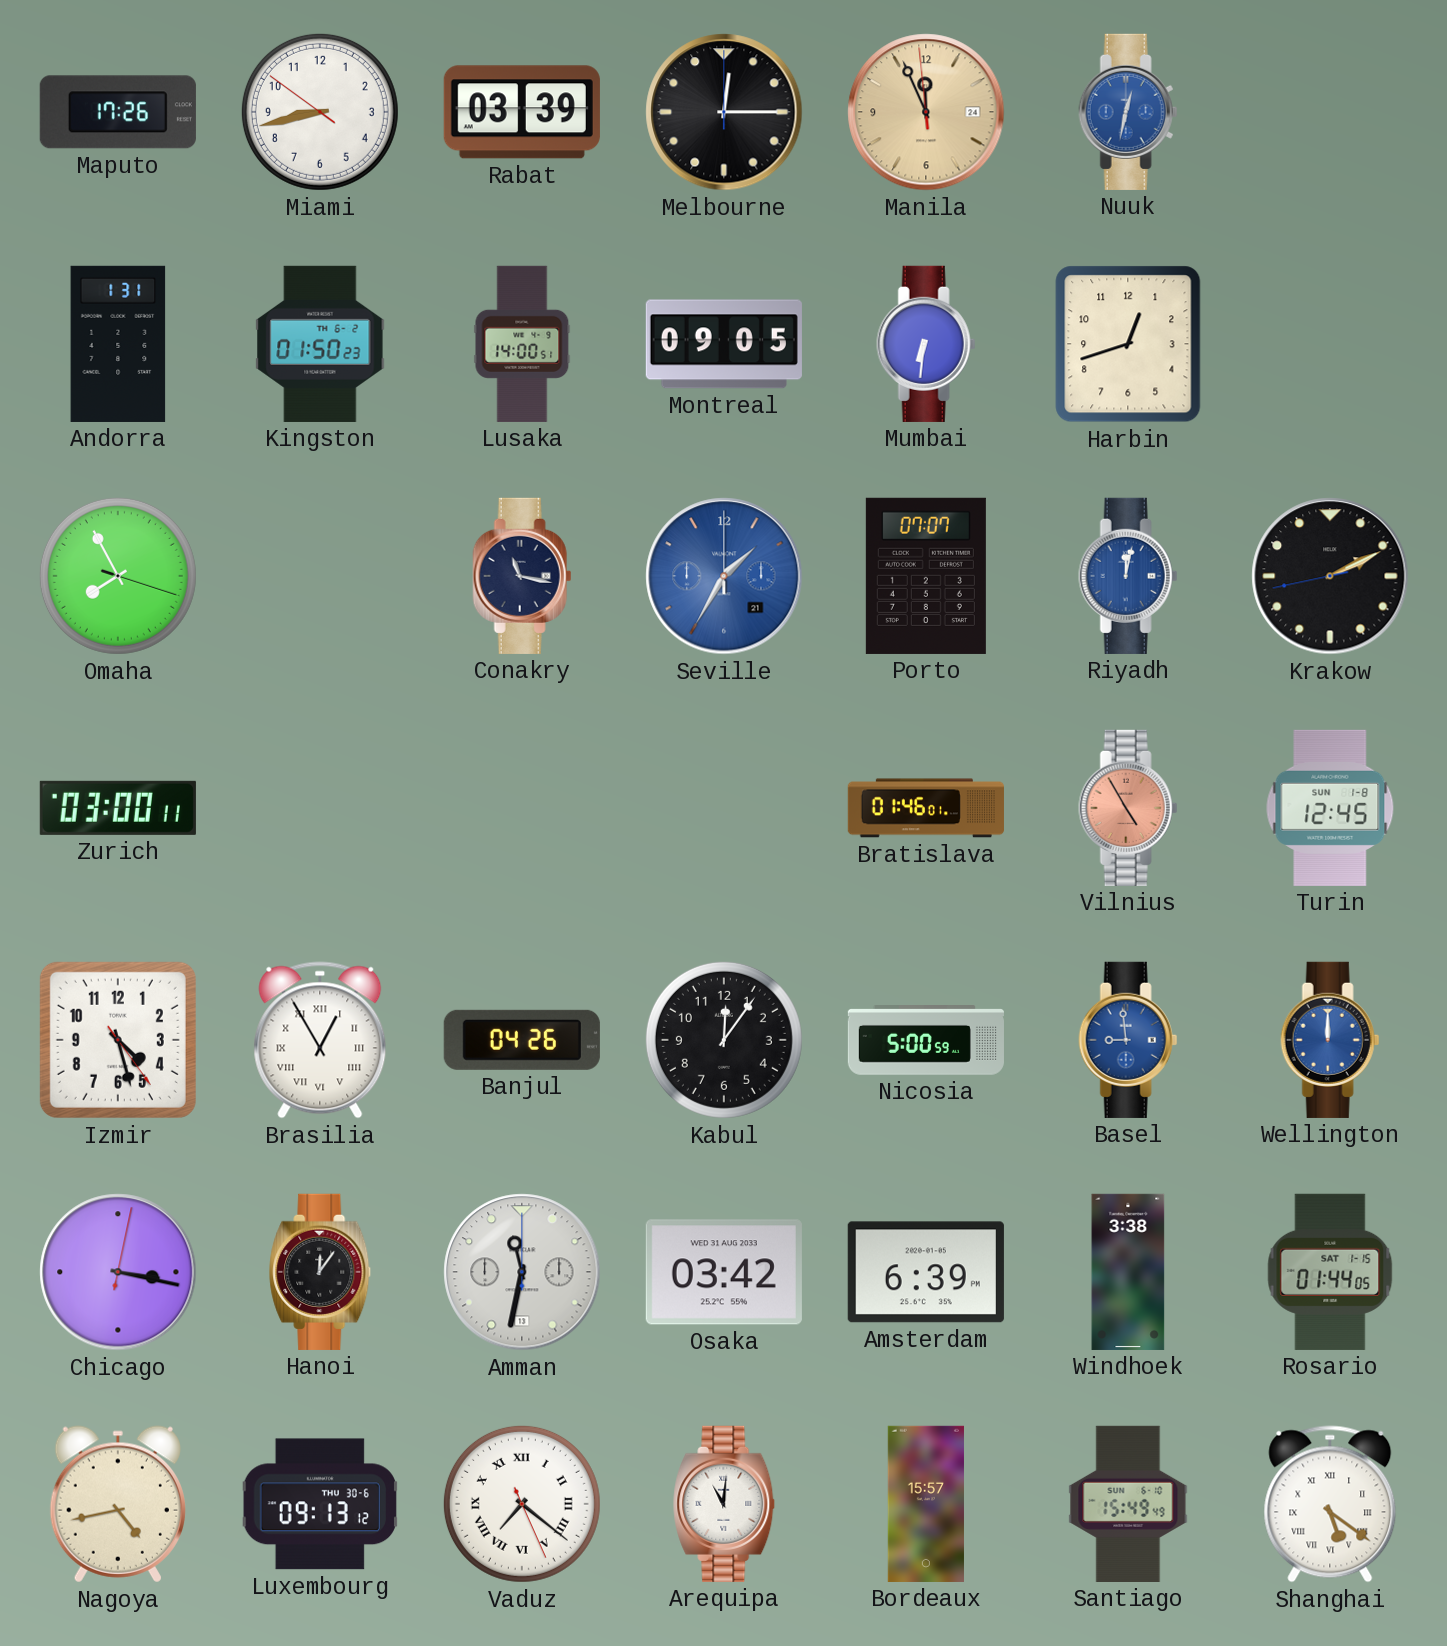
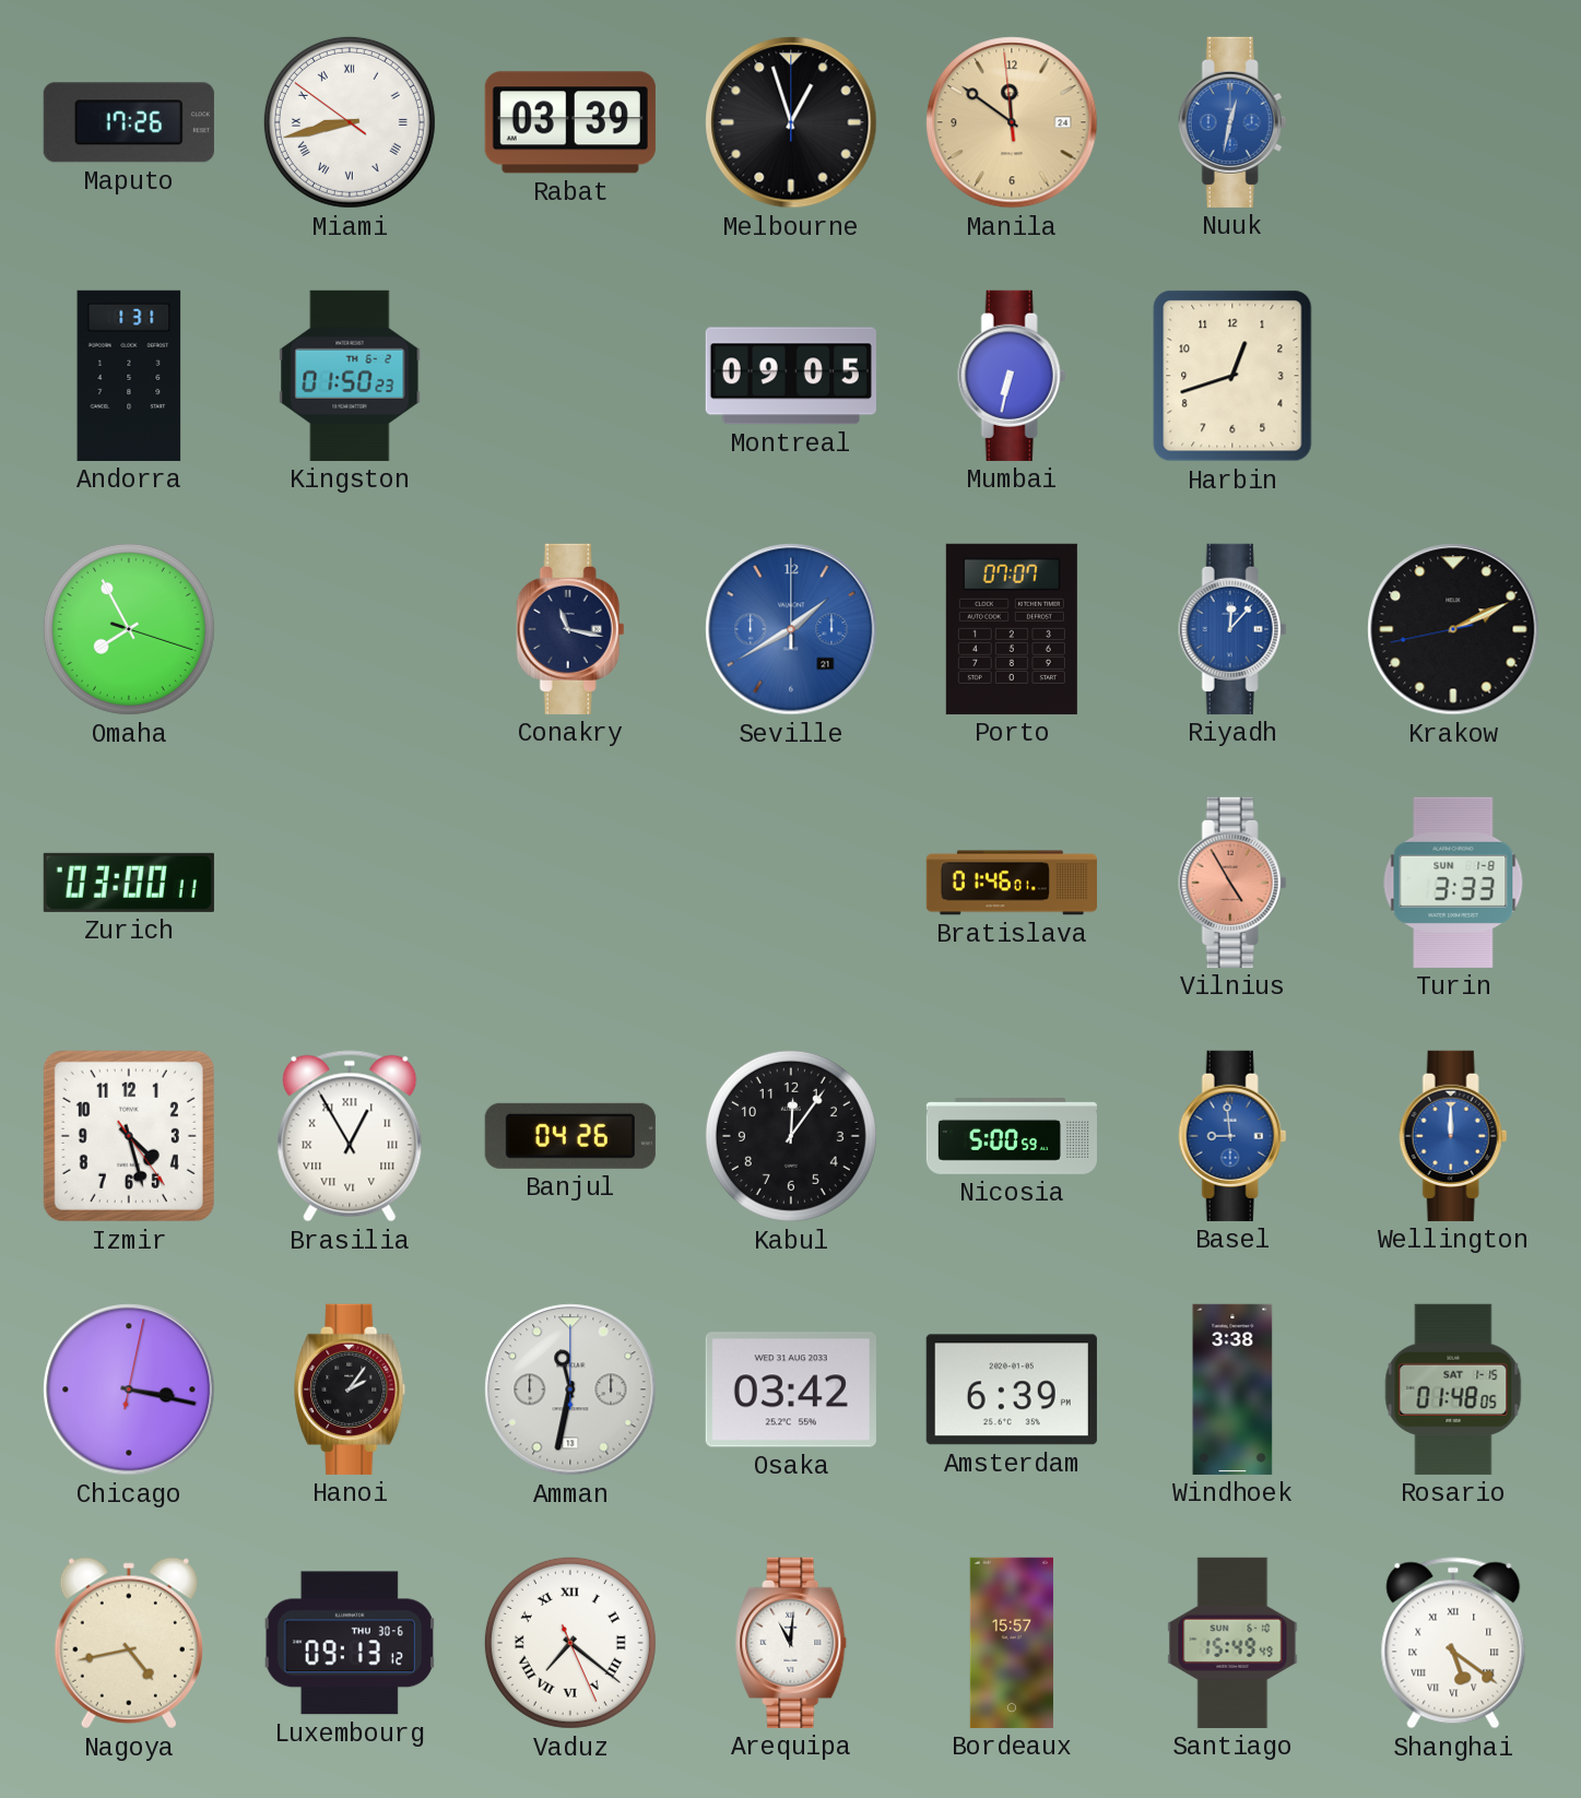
Miami numerals: Arabic -> Roman
Melbourne: 12:15 -> 12:57
Manila: 11:55 -> 11:50
Lusaka: 14:00 -> none
Mumbai: 6:31 -> 6:32
Seville: 1:35 -> 1:40
Riyadh: 12:02 -> 12:07
Turin: 12:45 -> 3:33
Hanoi: 12:06 -> 2:06
Rosario: 01:44 -> 01:48
